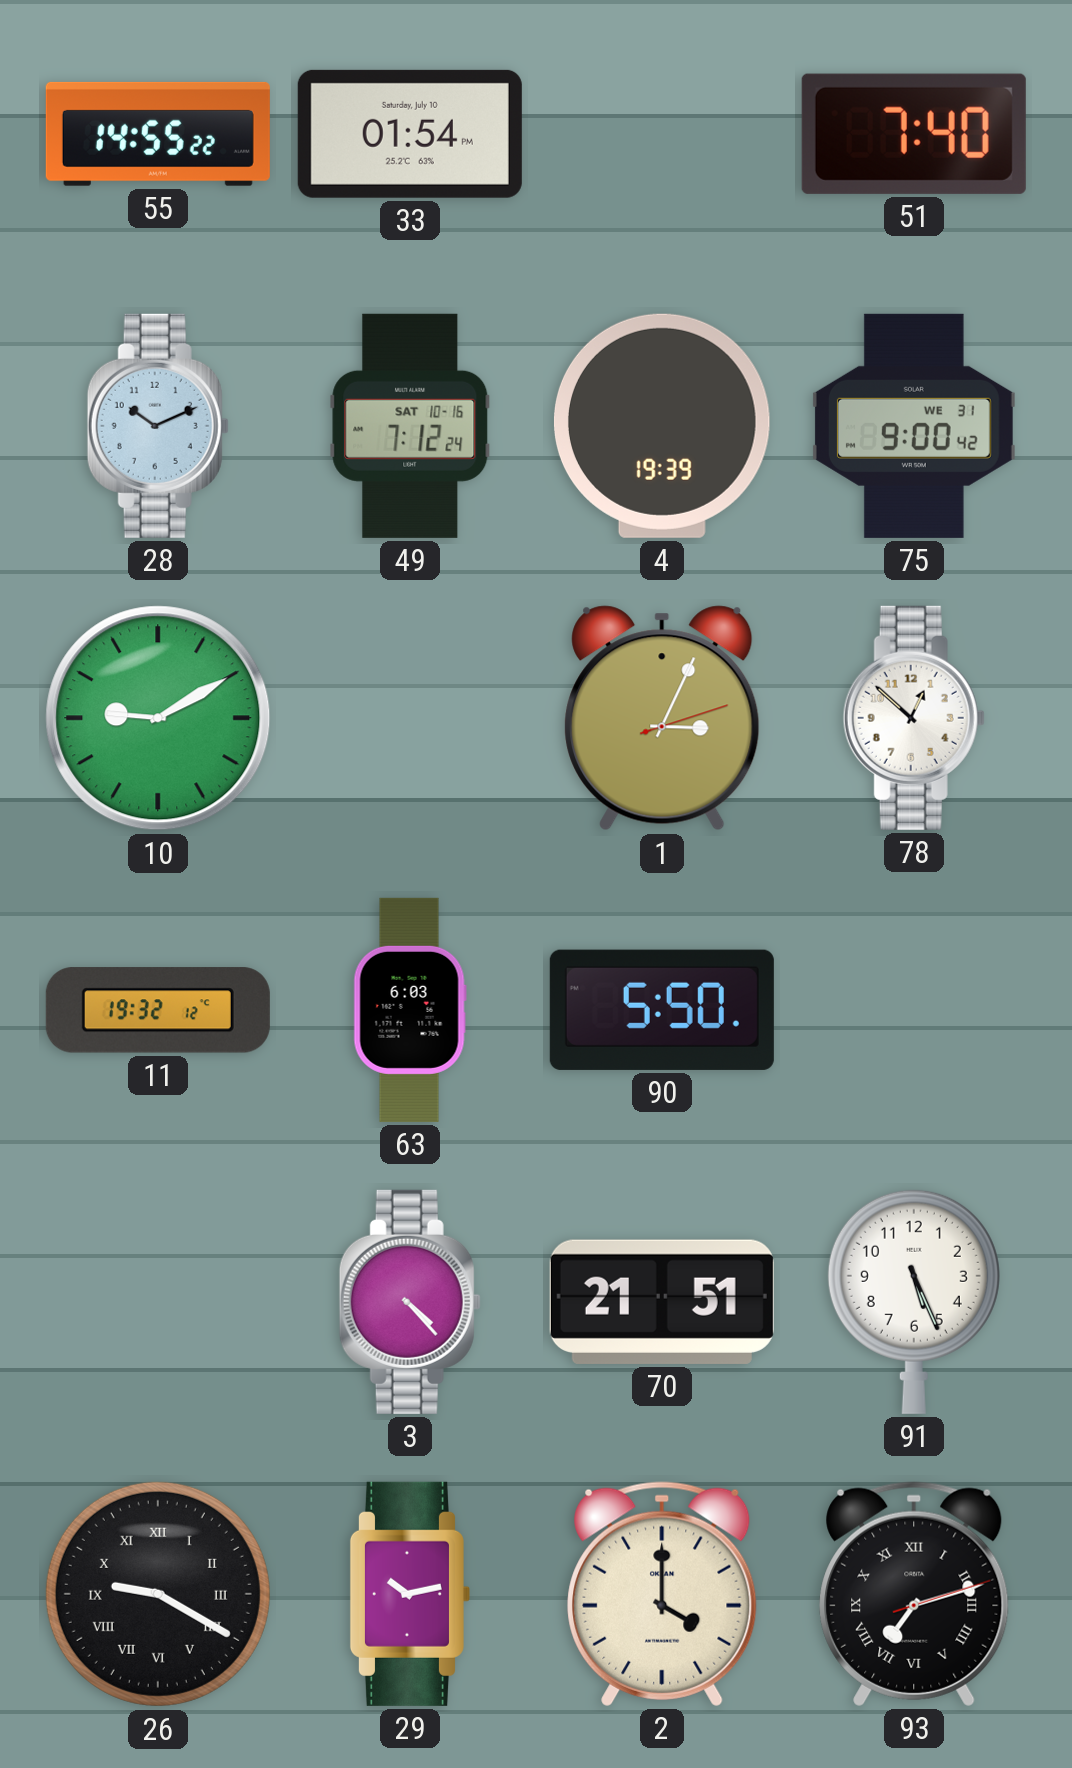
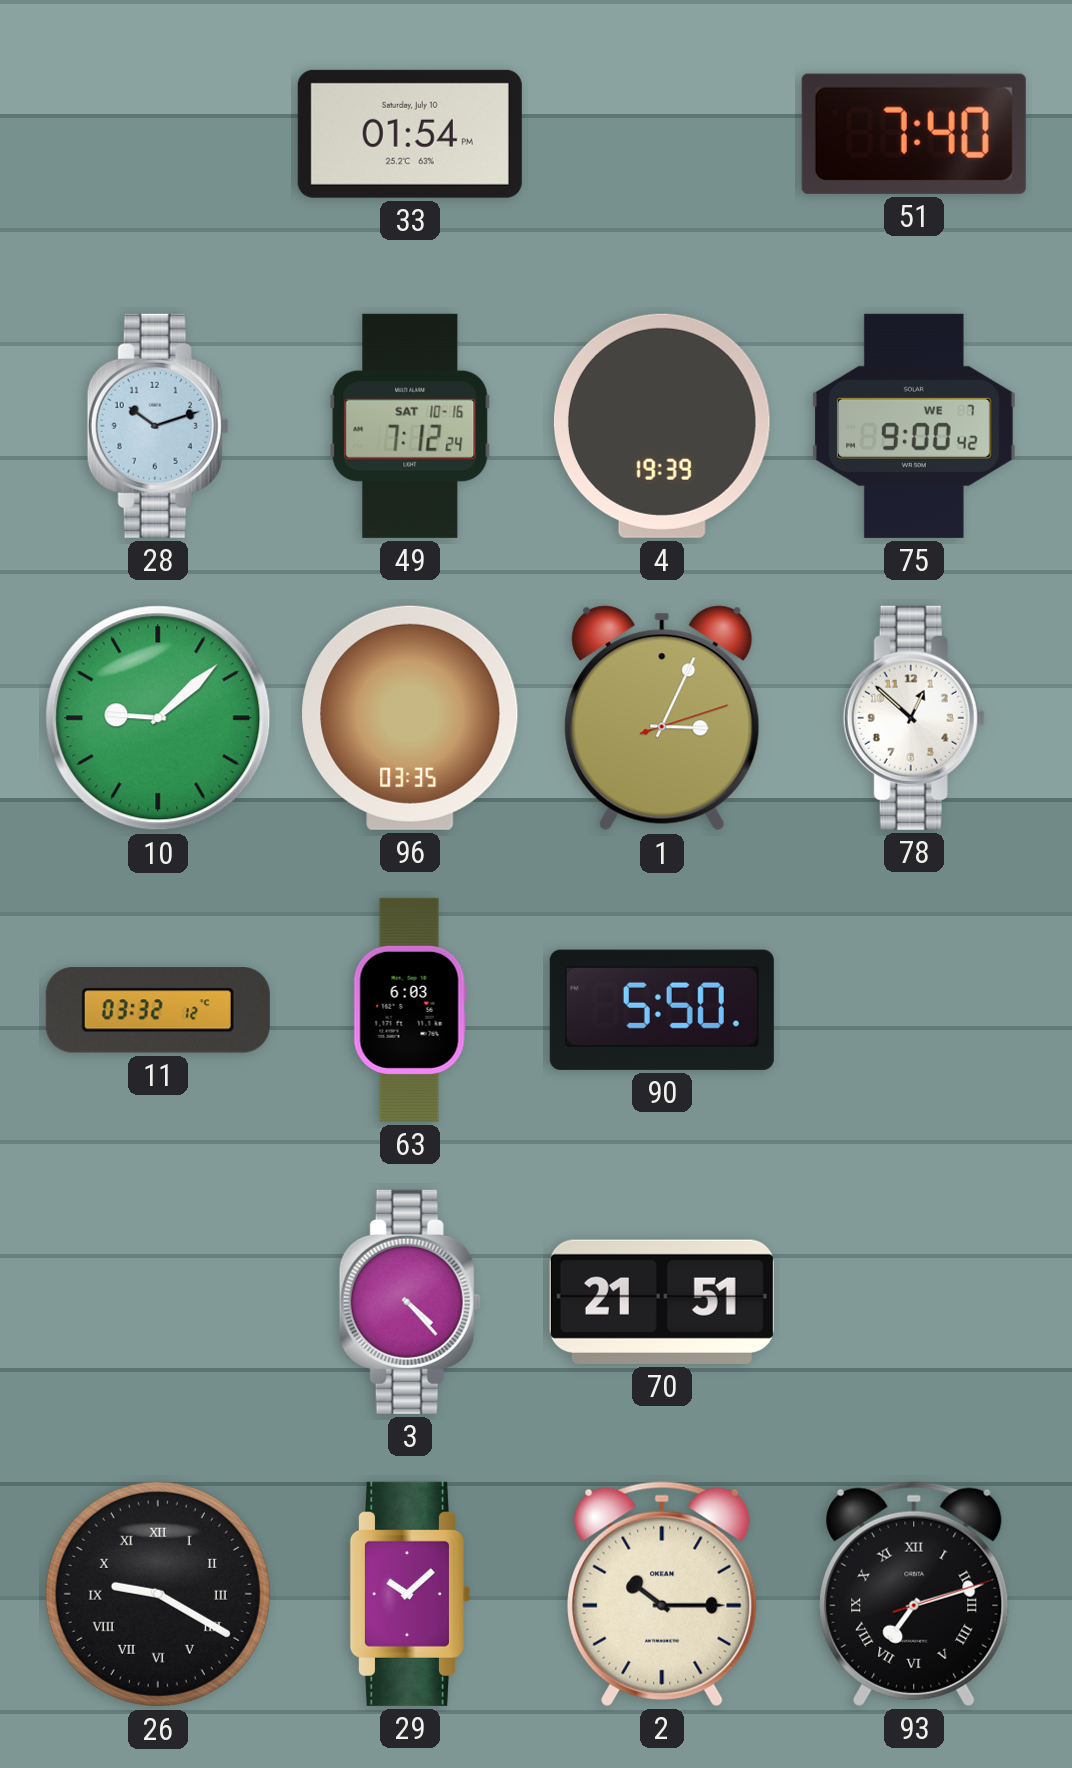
55: 14:55 -> none
28: 10:11 -> 10:12
75 date: WE 31 -> WE 7
10: 9:10 -> 9:08
96: none -> 03:35
11: 19:32 -> 03:32
91: 5:26 -> none
29: 10:13 -> 10:08
2: 4:00 -> 10:15
